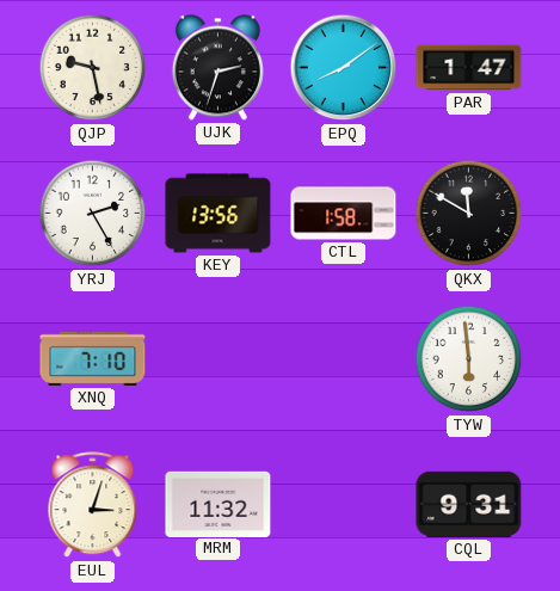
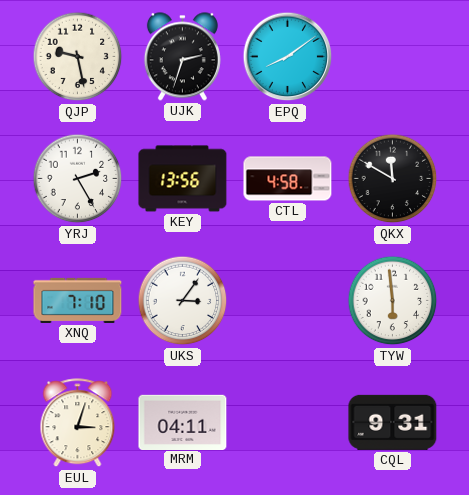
PAR: 1:47 -> none
CTL: 1:58 -> 4:58
UKS: none -> 3:06
MRM: 11:32 -> 04:11
